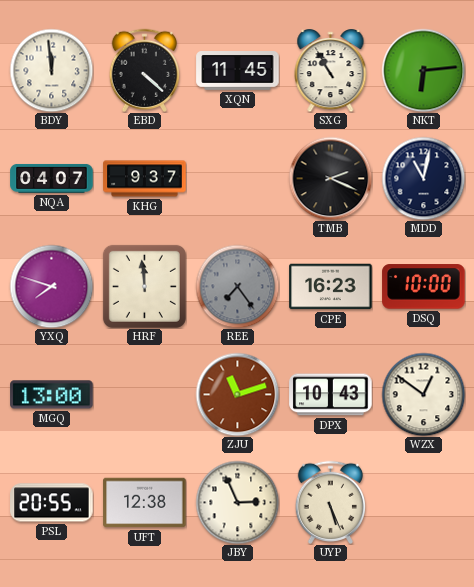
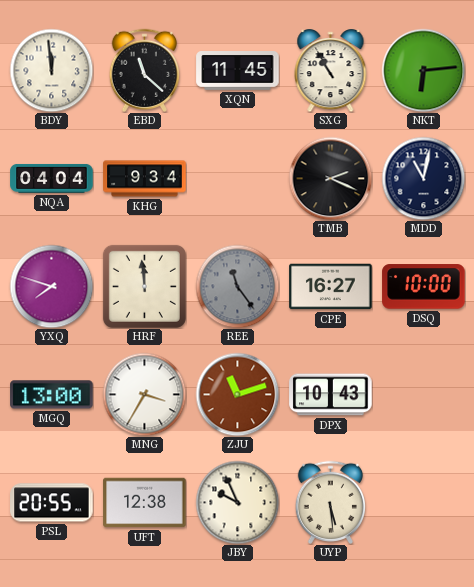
EBD: 4:22 -> 11:22
NQA: 04:07 -> 04:04
KHG: 9:37 -> 9:34
REE: 7:24 -> 11:24
CPE: 16:23 -> 16:27
MNG: none -> 3:35
WZX: 12:51 -> none
JBY: 2:56 -> 9:56
UYP: 5:26 -> 5:29
